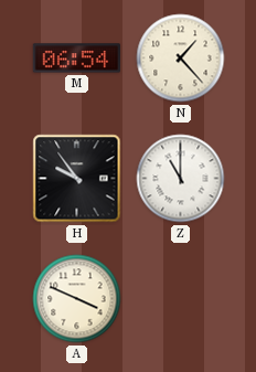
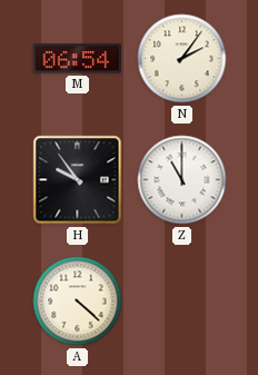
N: 1:23 -> 2:06
A: 3:49 -> 4:22
